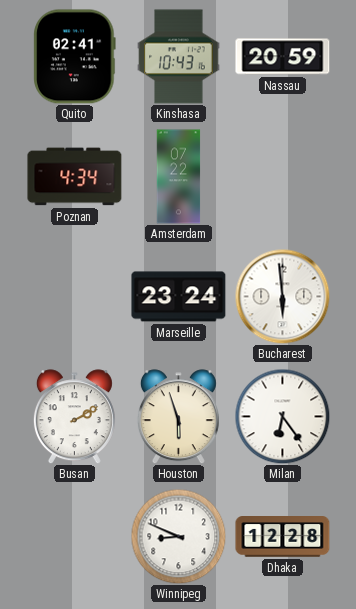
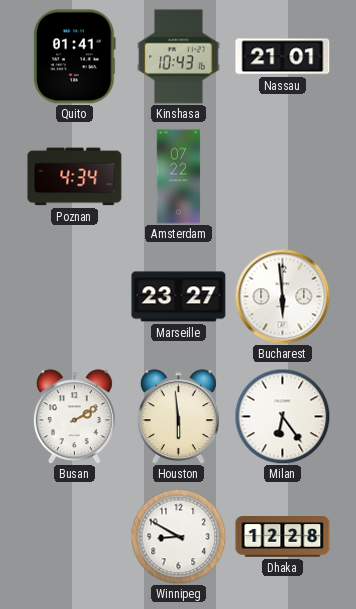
Quito: 02:41 -> 01:41
Nassau: 20:59 -> 21:01
Marseille: 23:24 -> 23:27
Houston: 5:57 -> 5:59
Winnipeg: 8:49 -> 8:50
